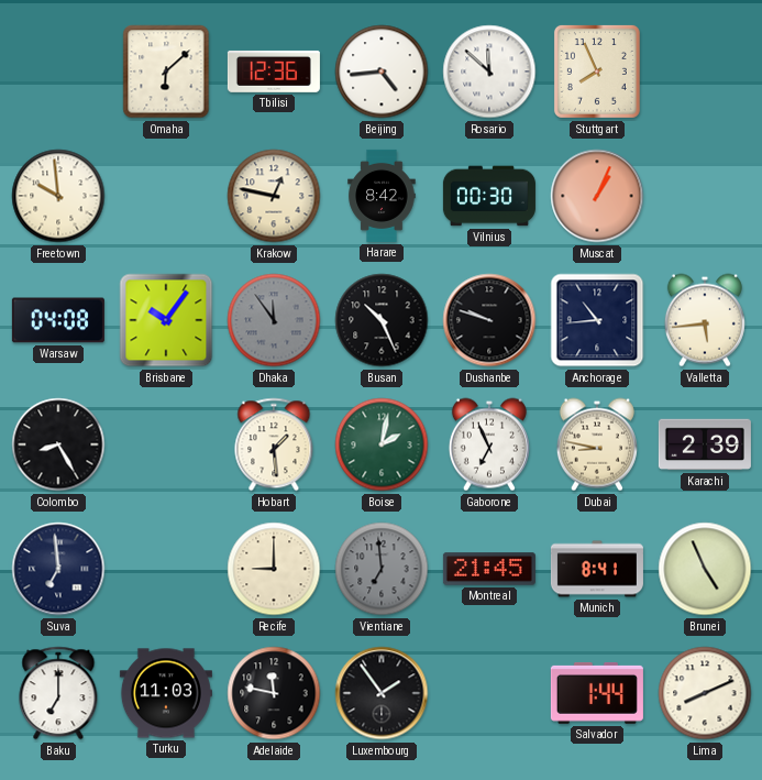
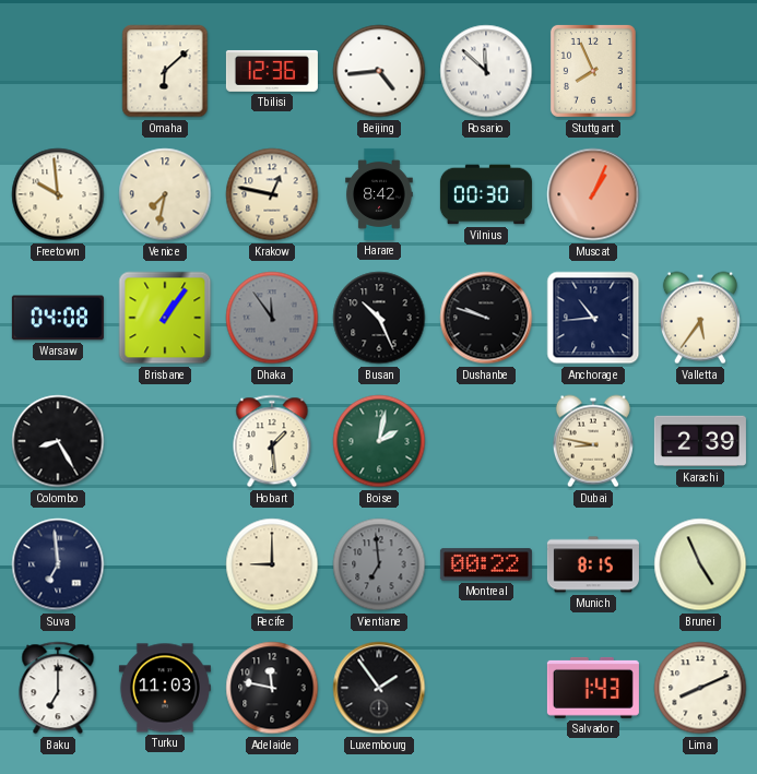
Venice: none -> 7:32
Brisbane: 10:06 -> 1:06
Valletta: 5:44 -> 5:36
Gaborone: 6:56 -> none
Montreal: 21:45 -> 00:22
Munich: 8:41 -> 8:15
Salvador: 1:44 -> 1:43
